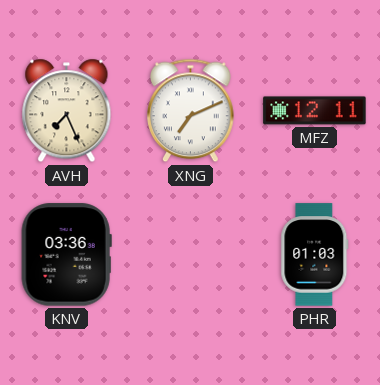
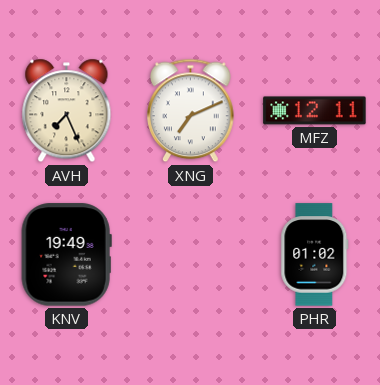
KNV: 03:36 -> 19:49
PHR: 01:03 -> 01:02
